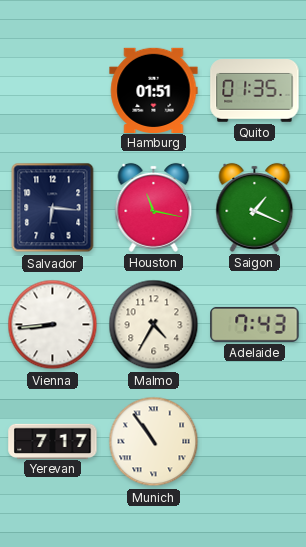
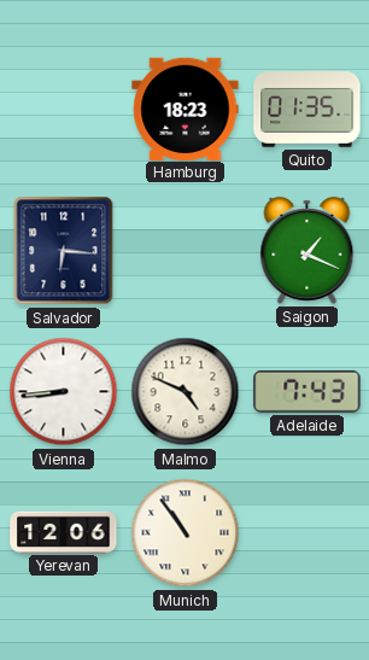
Hamburg: 01:51 -> 18:23
Houston: 11:17 -> none
Malmo: 4:35 -> 4:49
Yerevan: 7:17 -> 12:06
